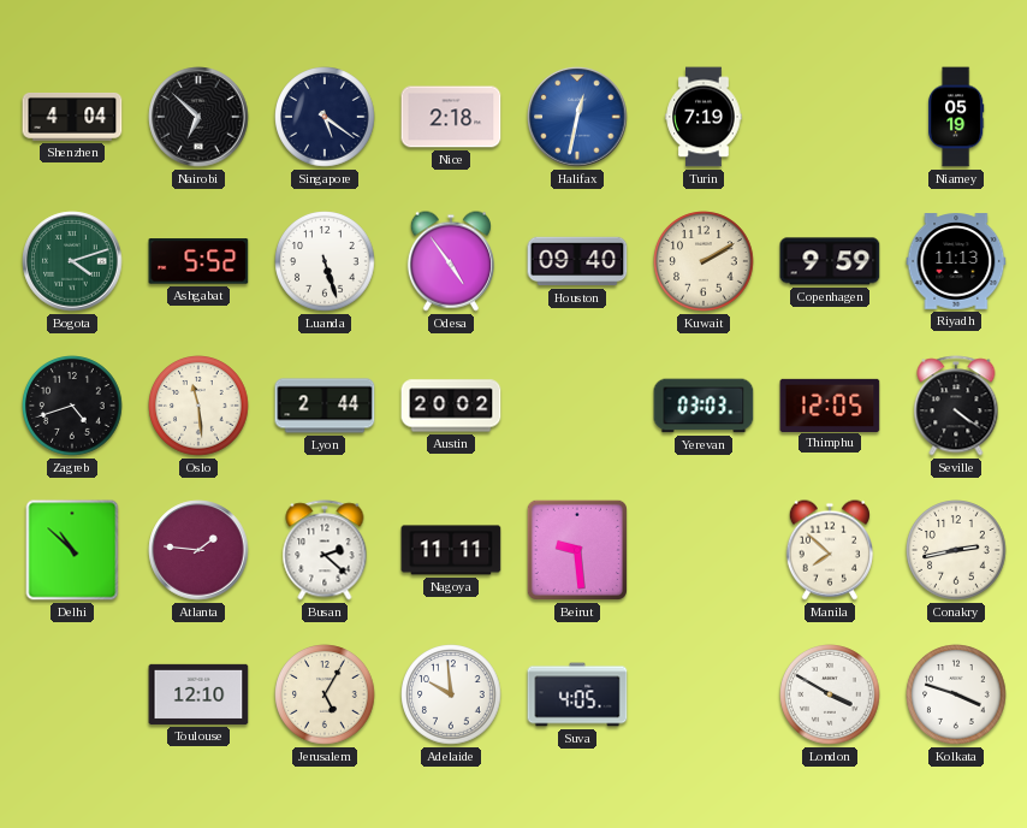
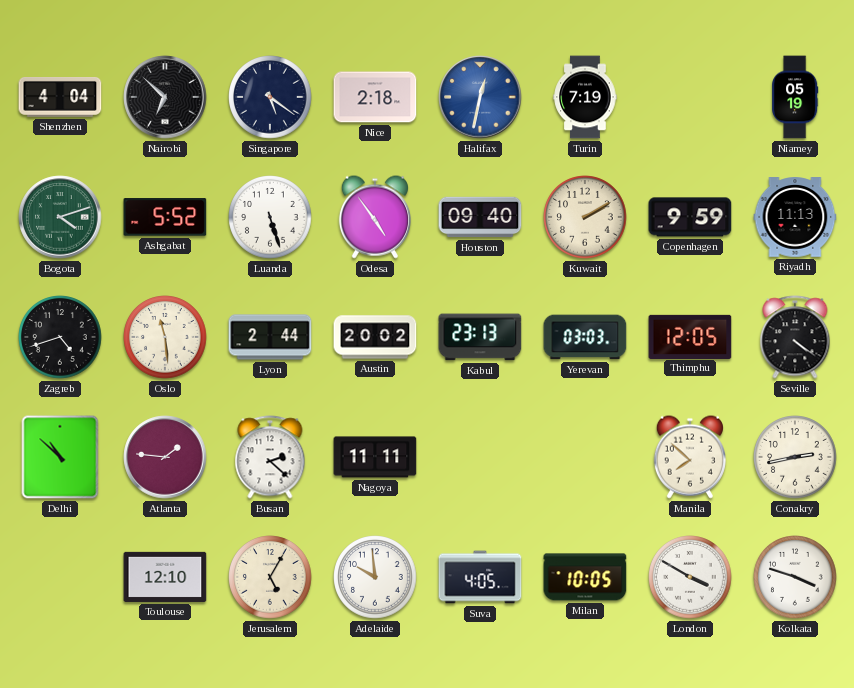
Kabul: none -> 23:13
Beirut: 9:29 -> none
Milan: none -> 10:05
